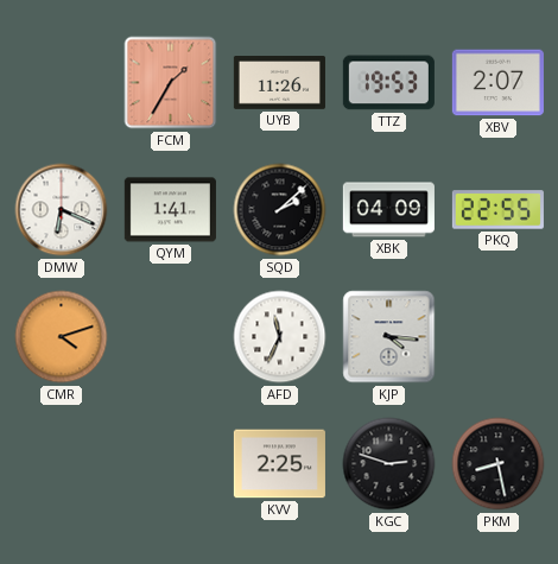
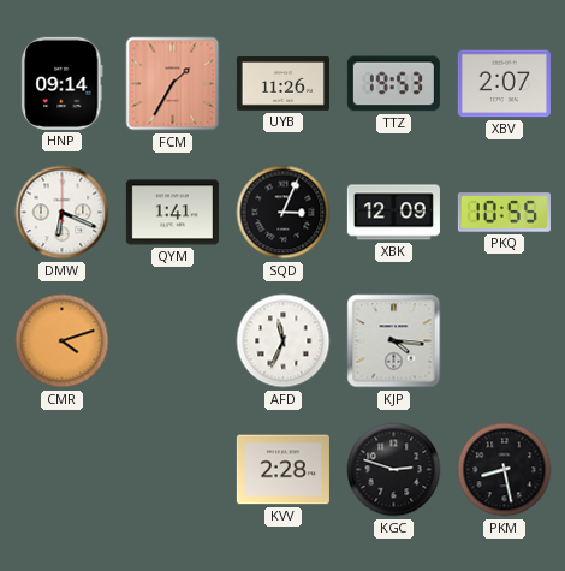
HNP: none -> 09:14
SQD: 2:08 -> 3:04
XBK: 04:09 -> 12:09
PKQ: 22:55 -> 10:55
KVV: 2:25 -> 2:28
